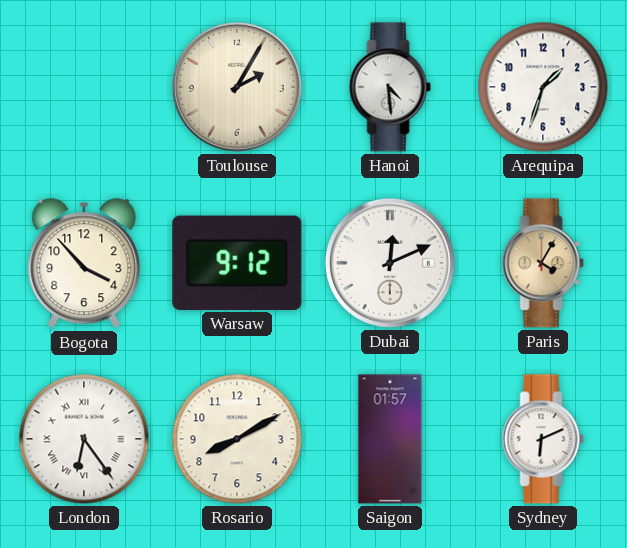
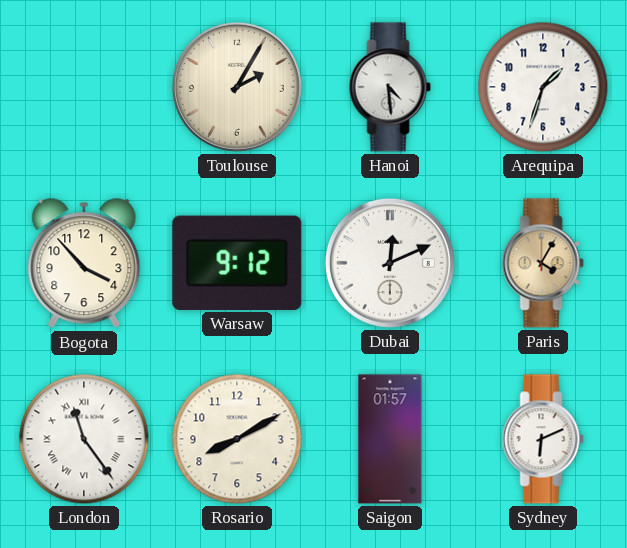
London: 6:24 -> 11:24
